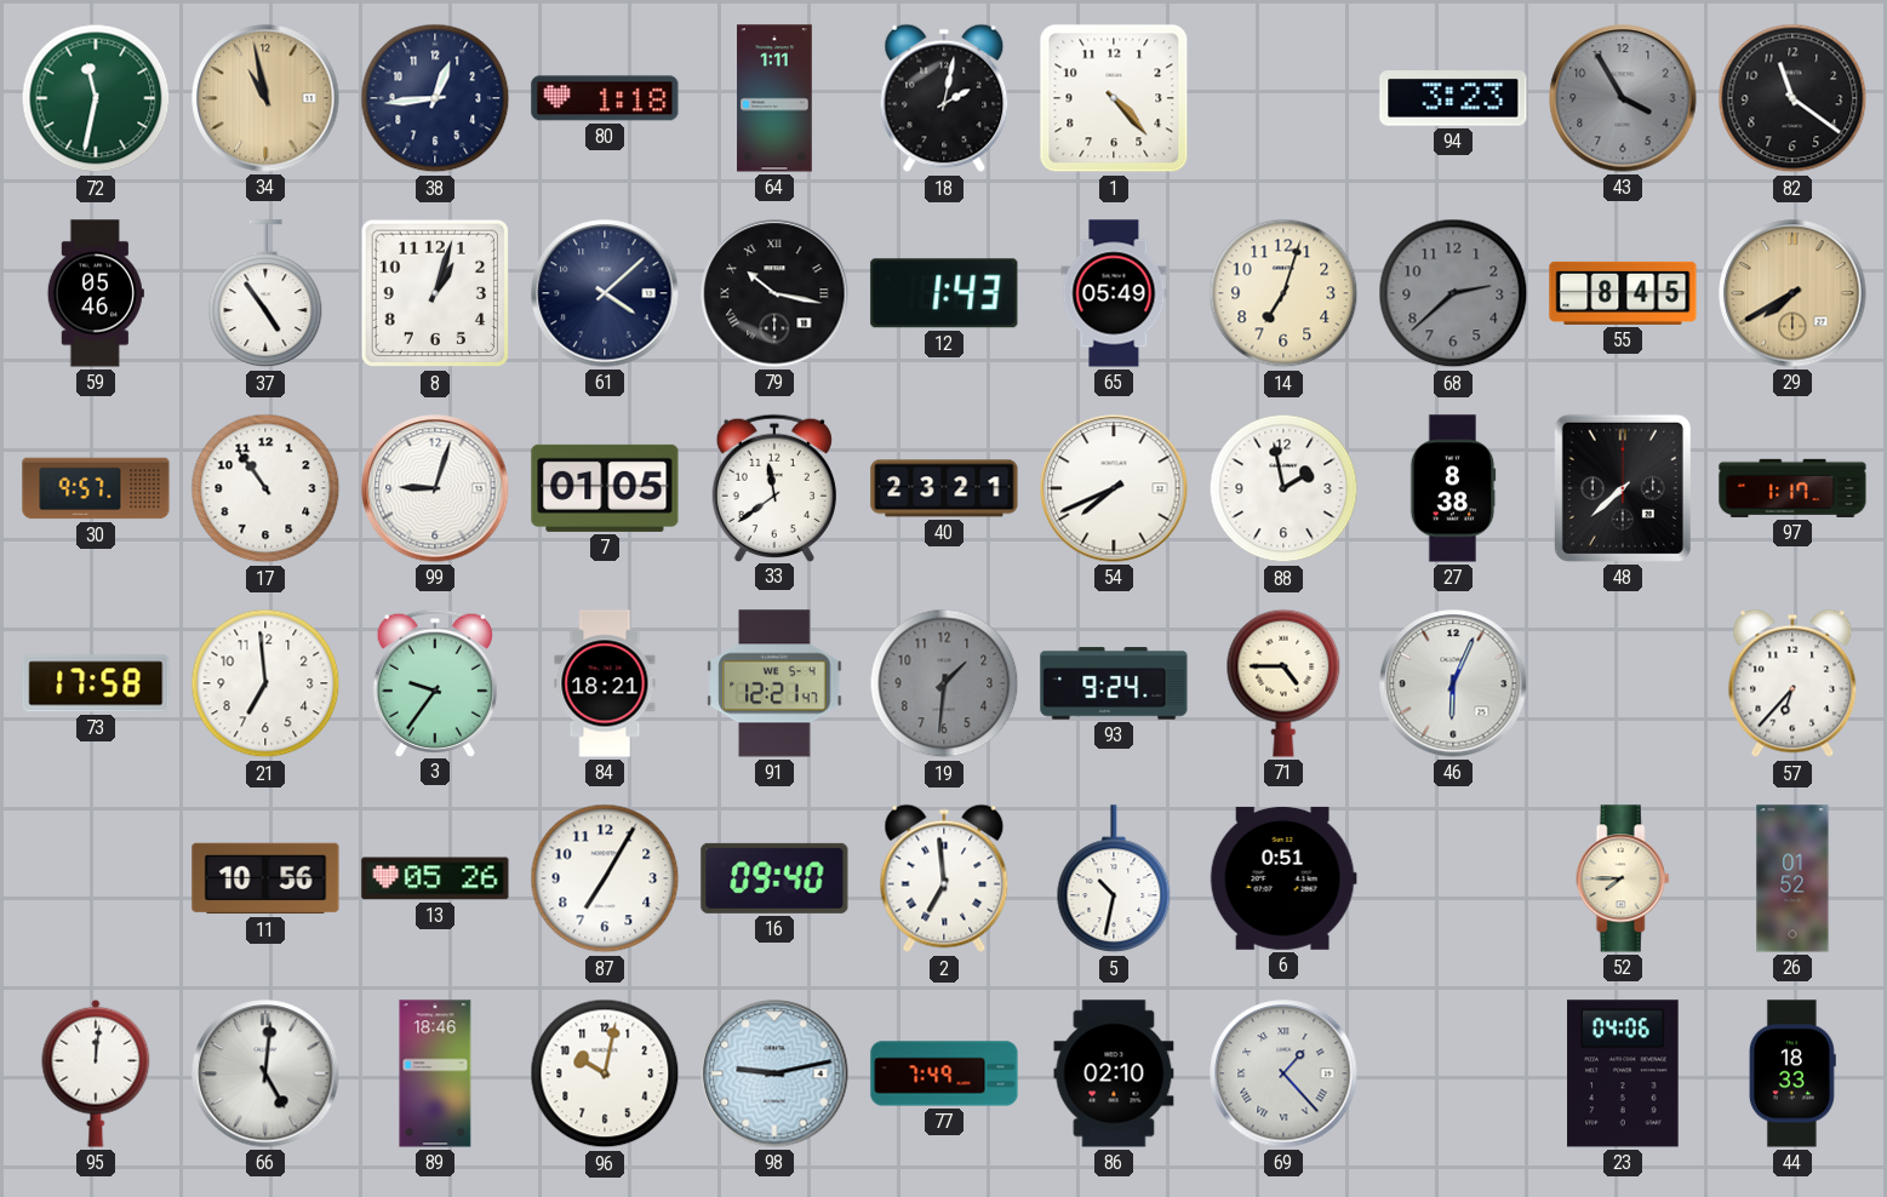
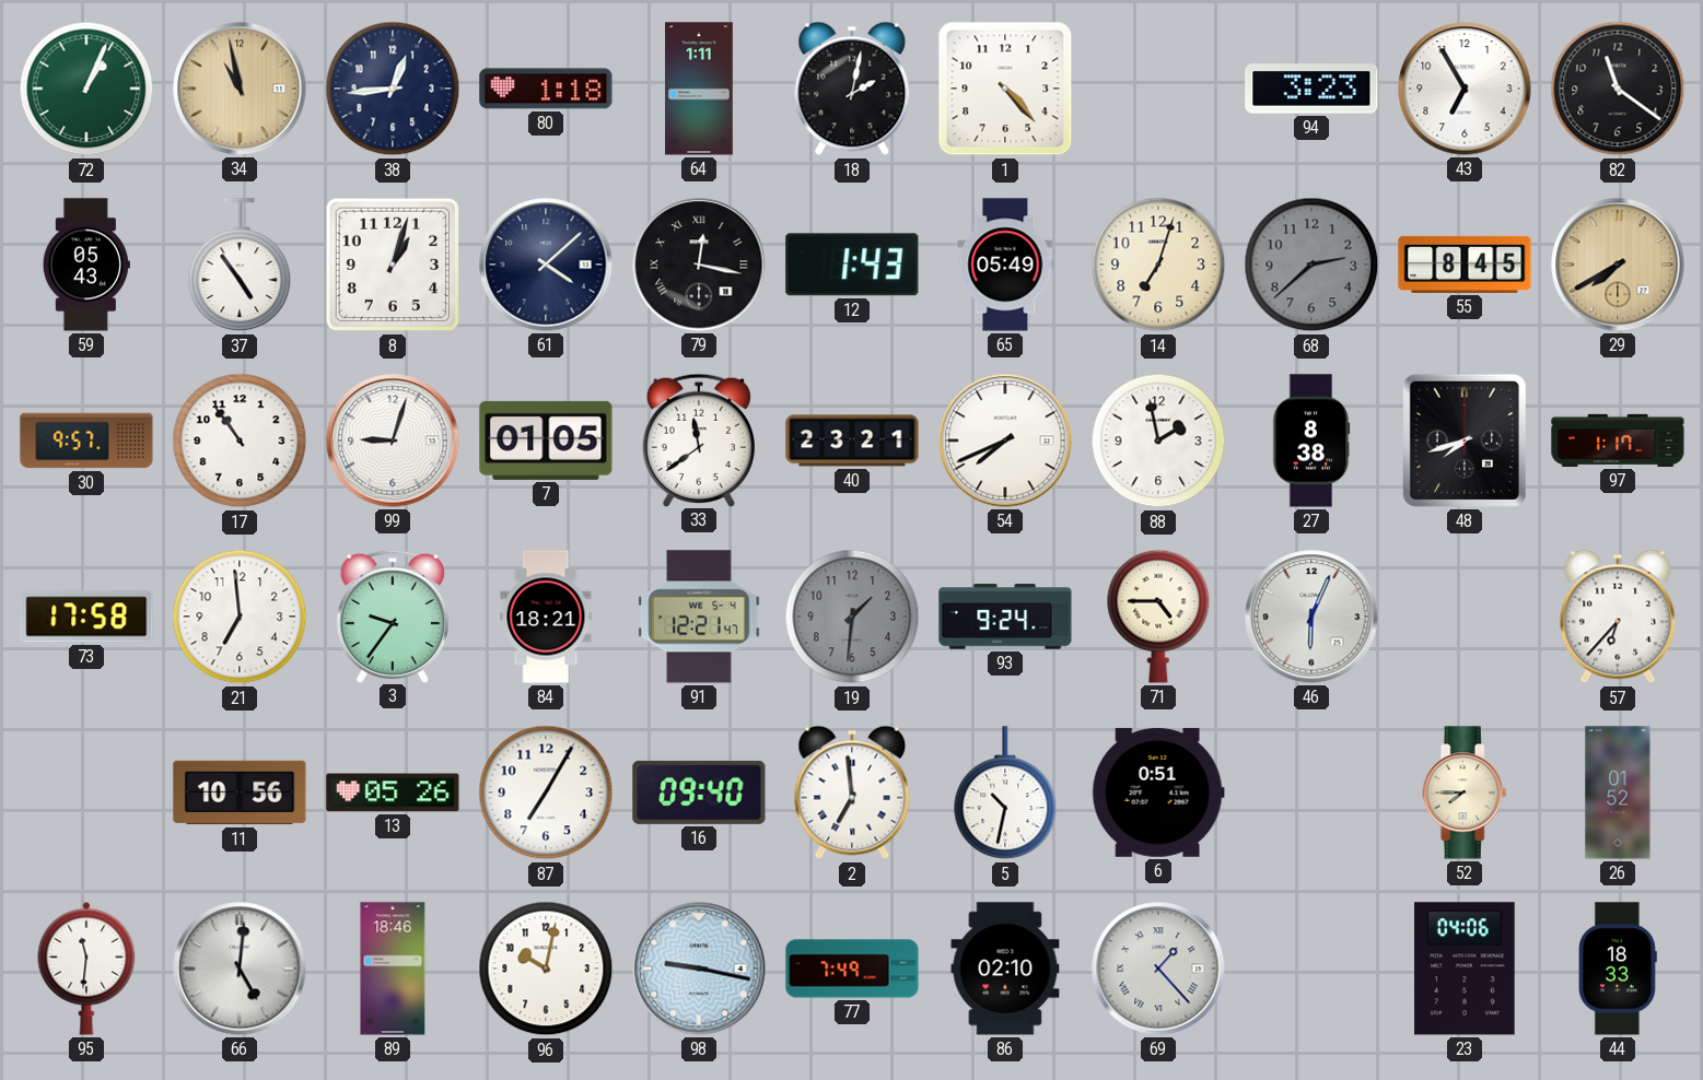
72: 11:32 -> 1:04
43: 3:55 -> 6:55
43 dial: grey -> white
59: 05:46 -> 05:43
79: 10:17 -> 12:17
48: 7:38 -> 7:42
95: 12:01 -> 11:31
98: 9:13 -> 9:17
